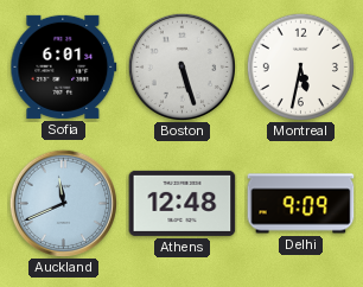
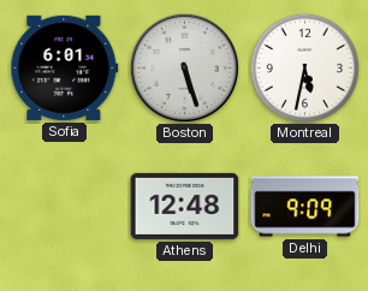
Auckland: 11:41 -> none
